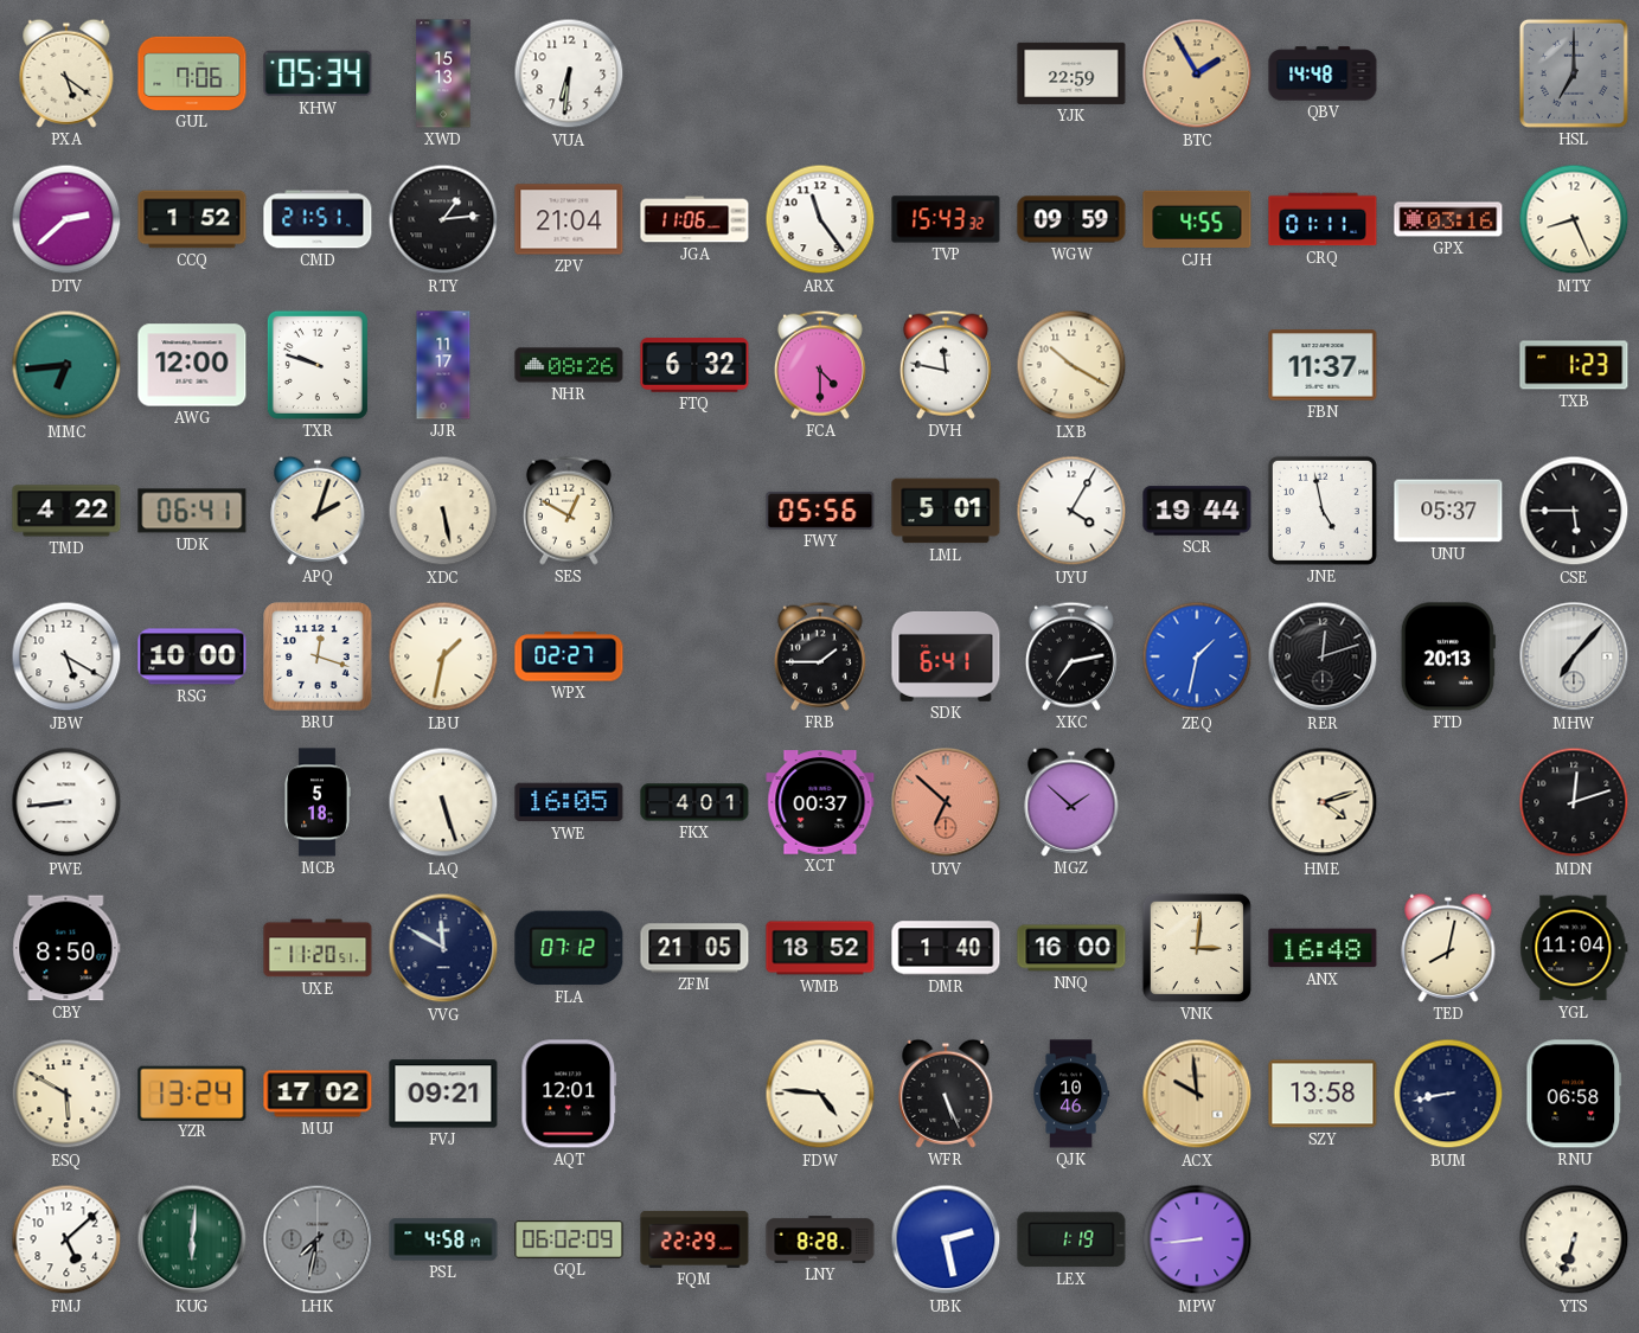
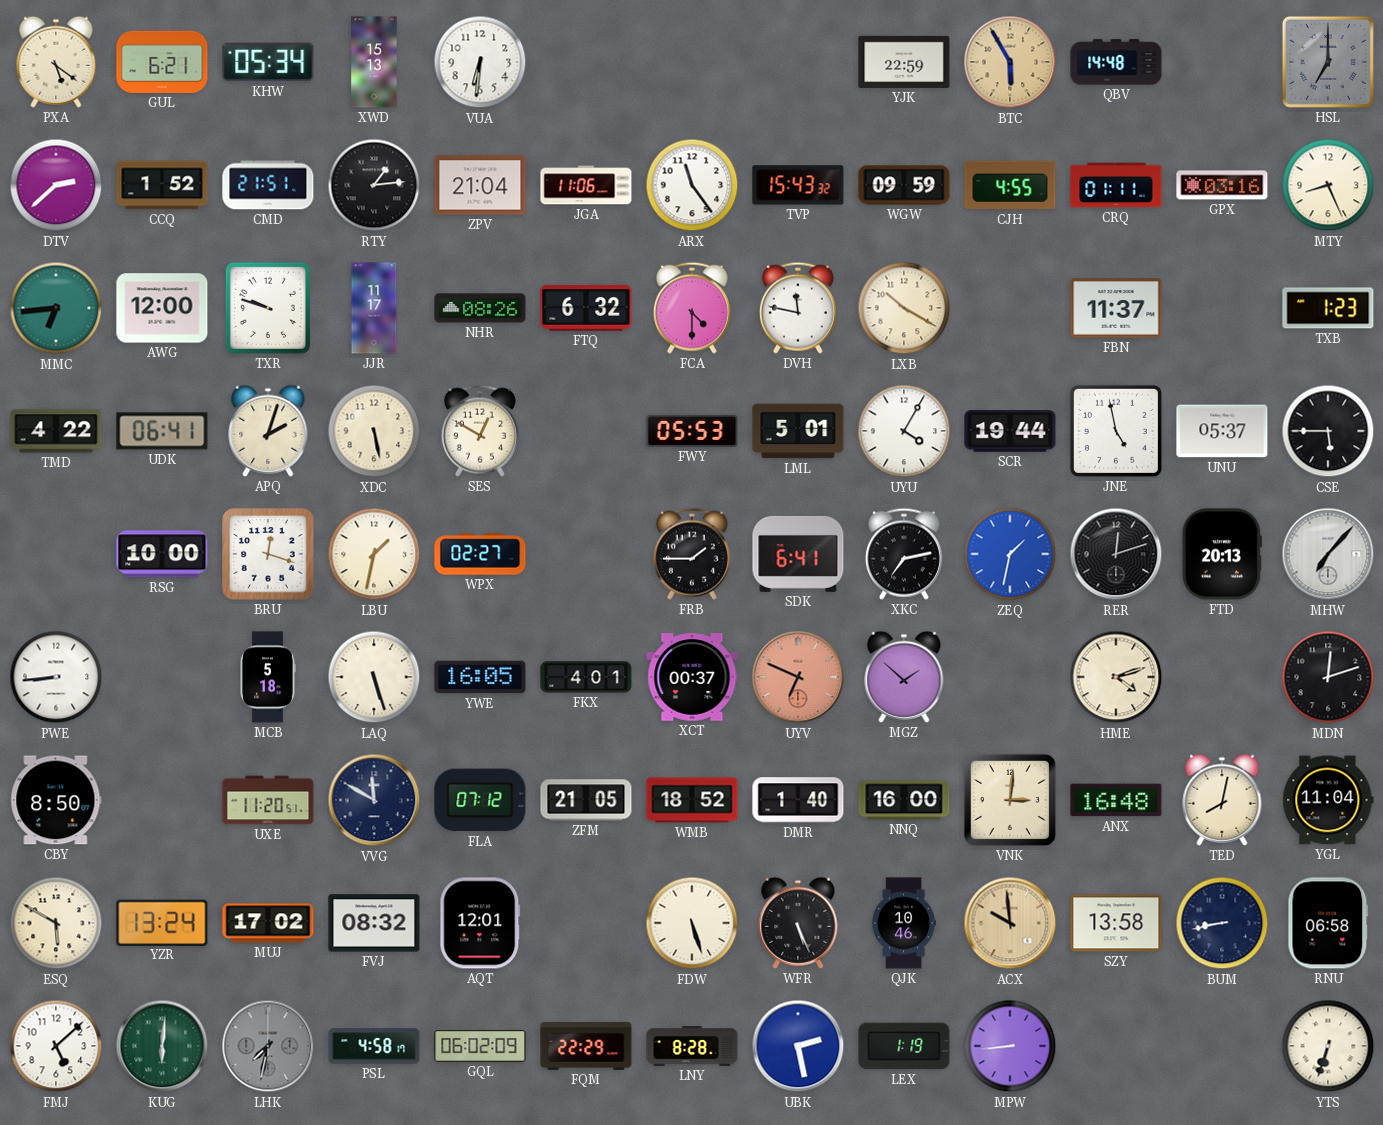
GUL: 7:06 -> 6:21
BTC: 1:55 -> 5:55
FWY: 05:56 -> 05:53
JBW: 5:20 -> none
UYV: 6:52 -> 6:49
FVJ: 09:21 -> 08:32
FDW: 4:46 -> 5:27
